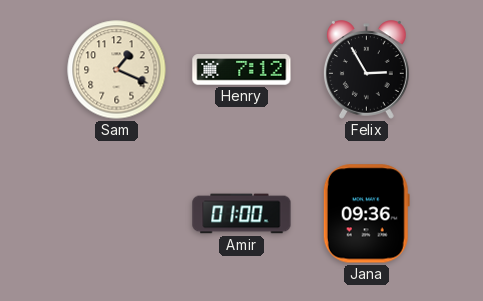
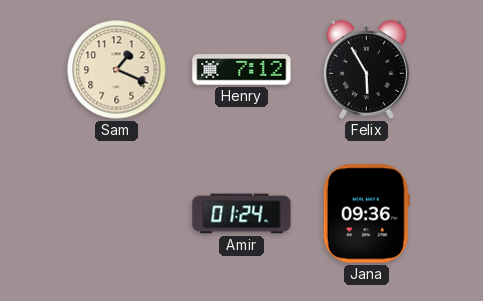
Felix: 2:55 -> 5:55
Amir: 01:00 -> 01:24
